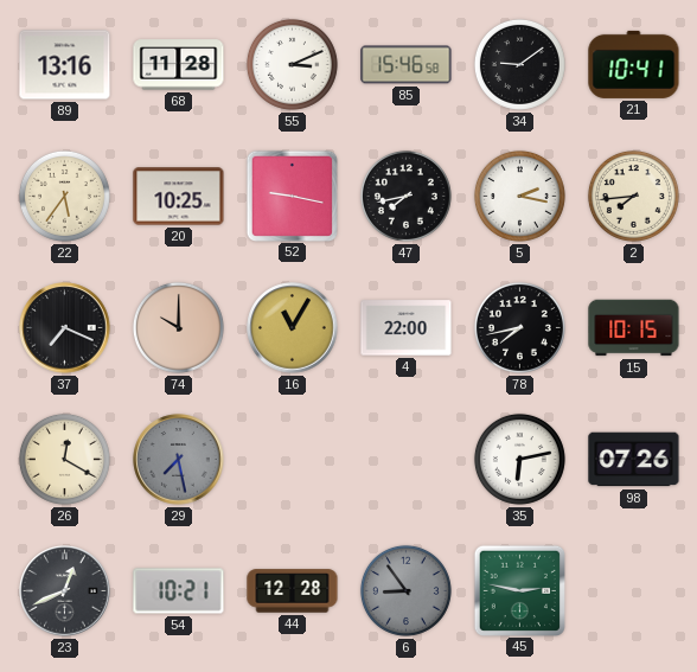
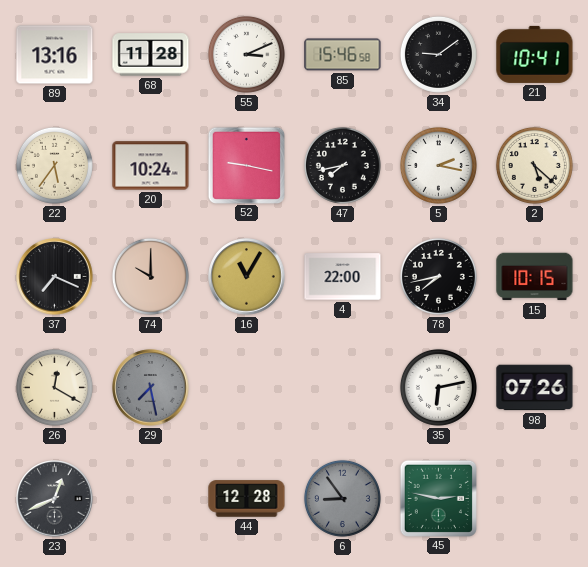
20: 10:25 -> 10:24
2: 7:44 -> 5:22
54: 10:21 -> none
